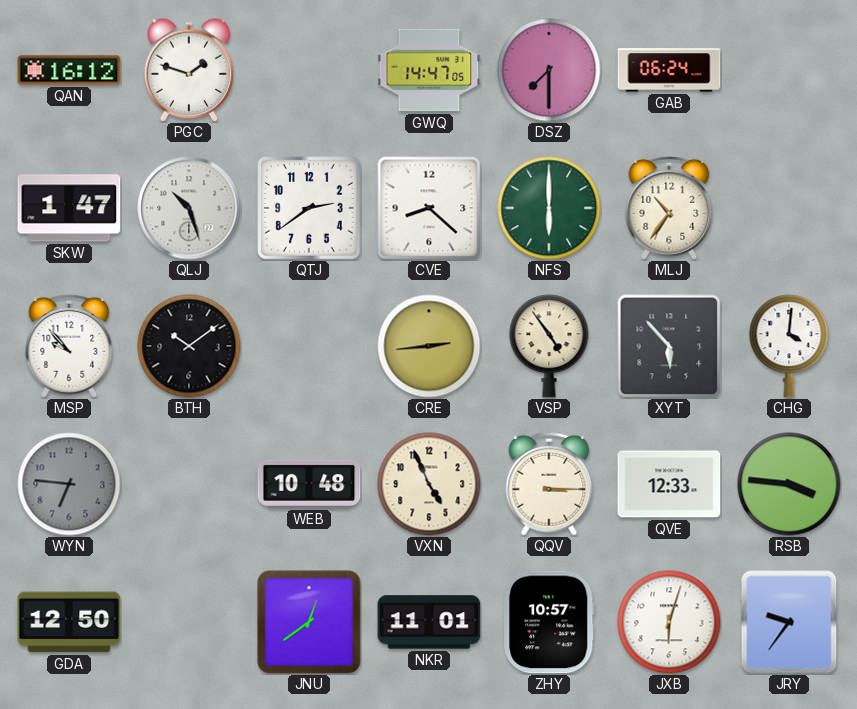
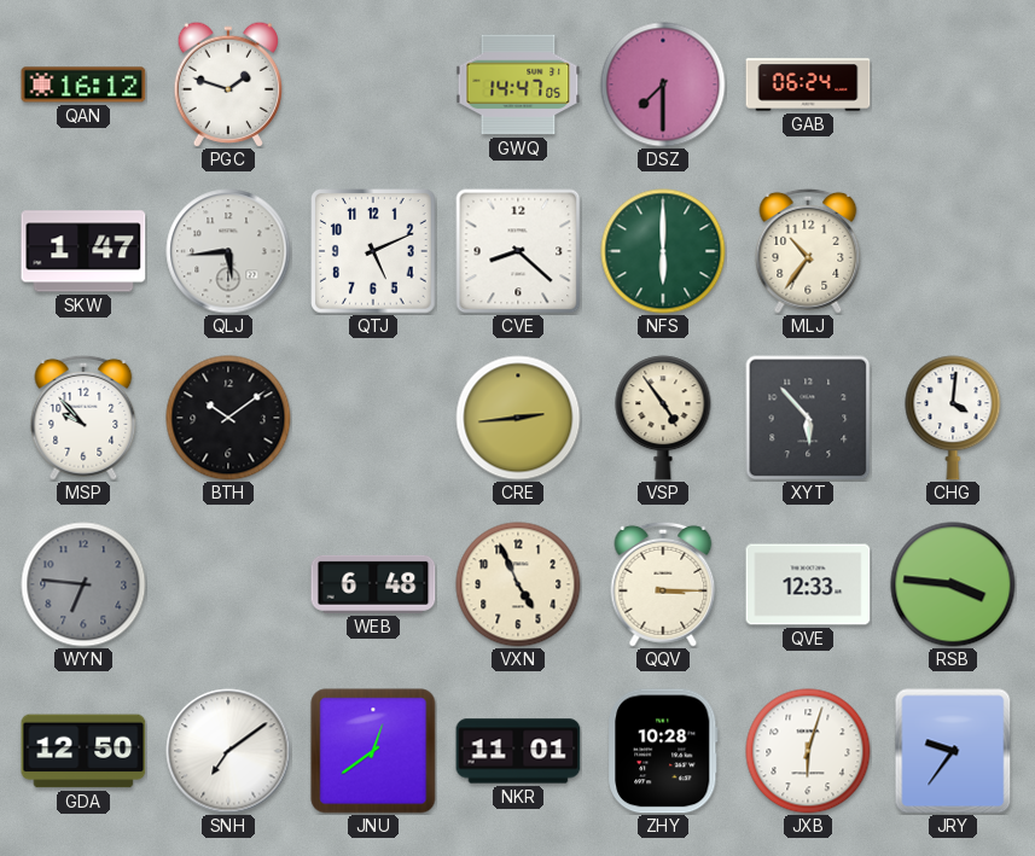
QLJ: 10:27 -> 5:44
QTJ: 2:39 -> 5:11
WEB: 10:48 -> 6:48
SNH: none -> 7:09
ZHY: 10:57 -> 10:28
